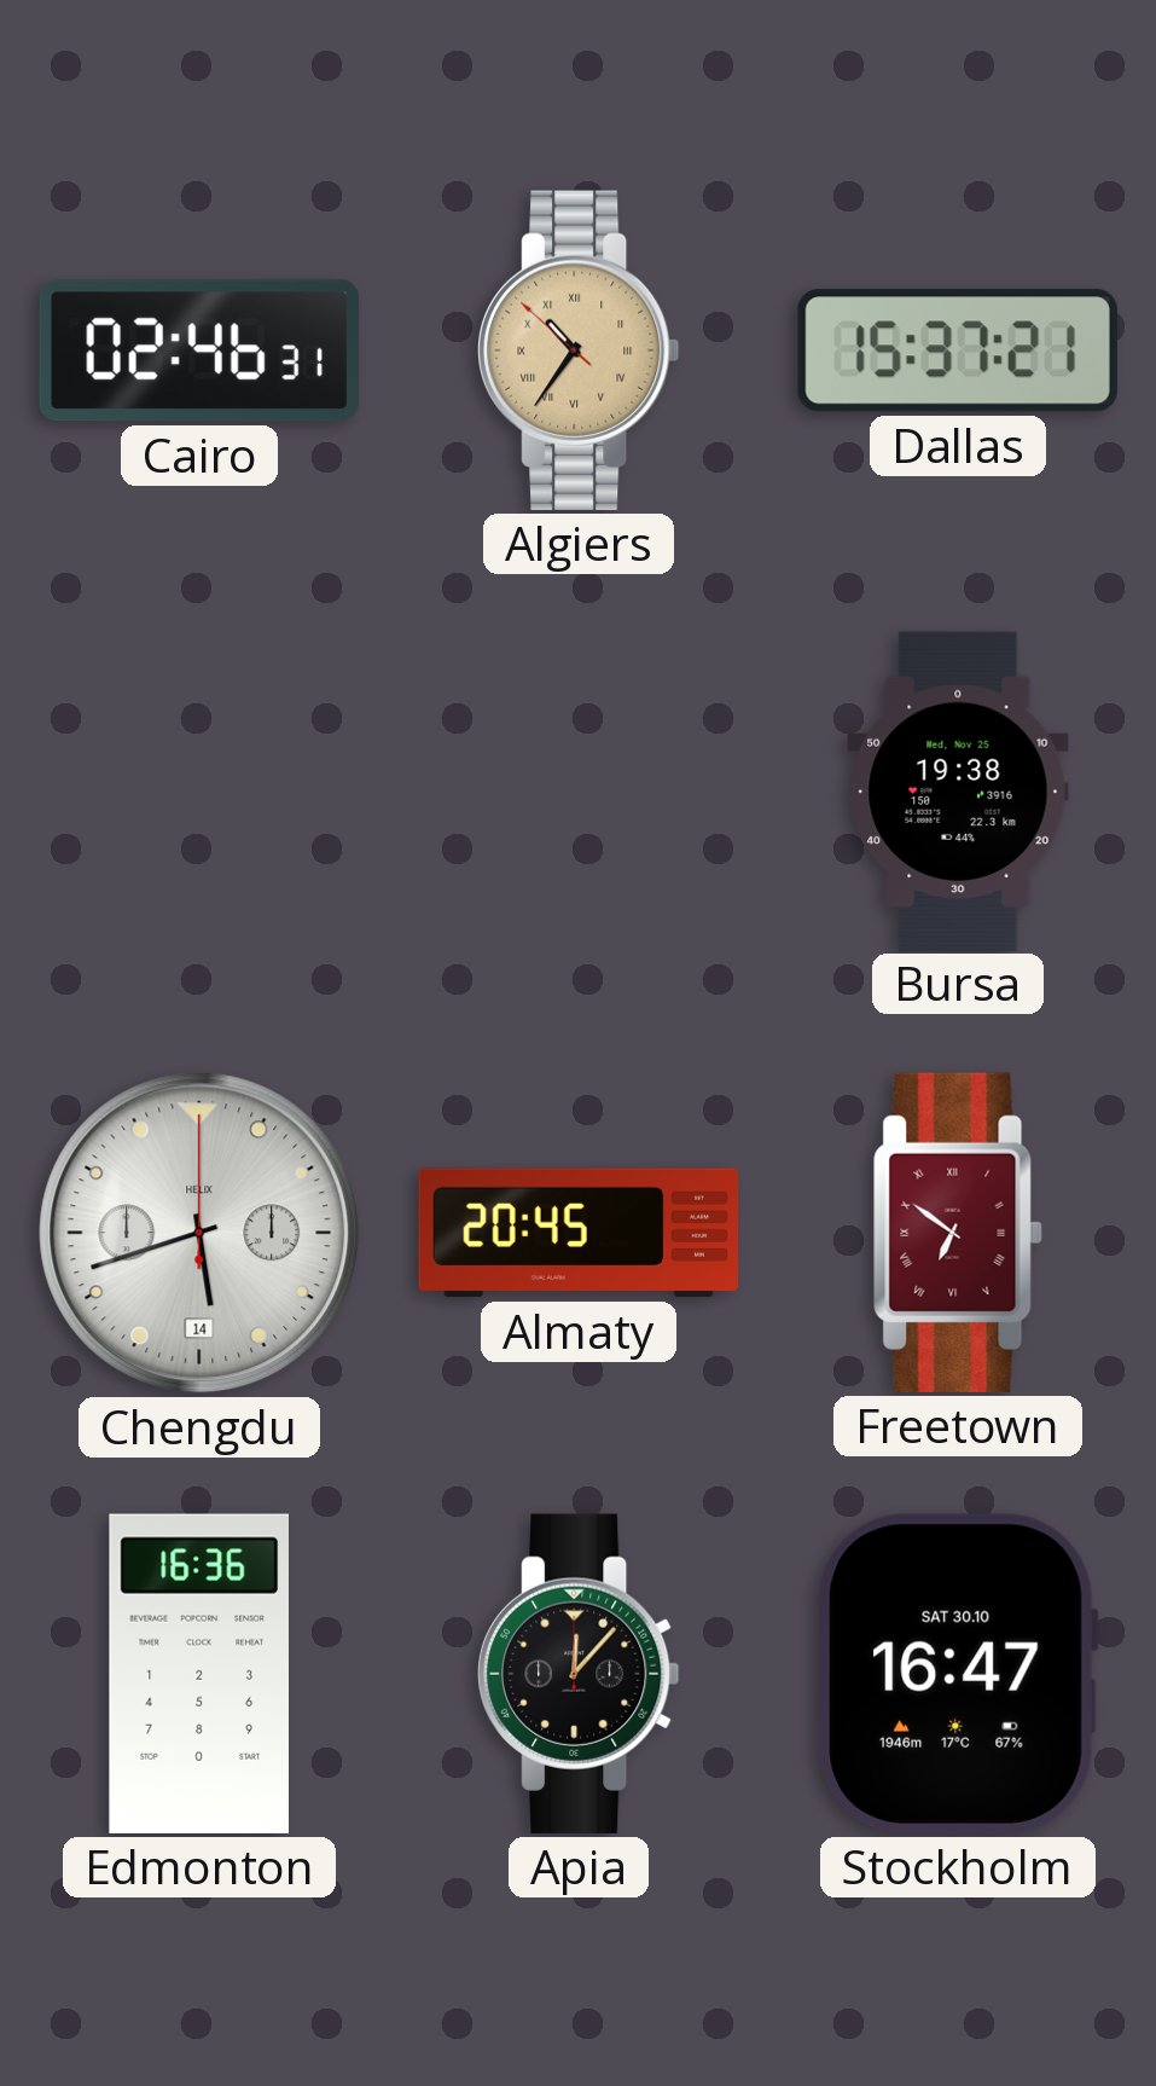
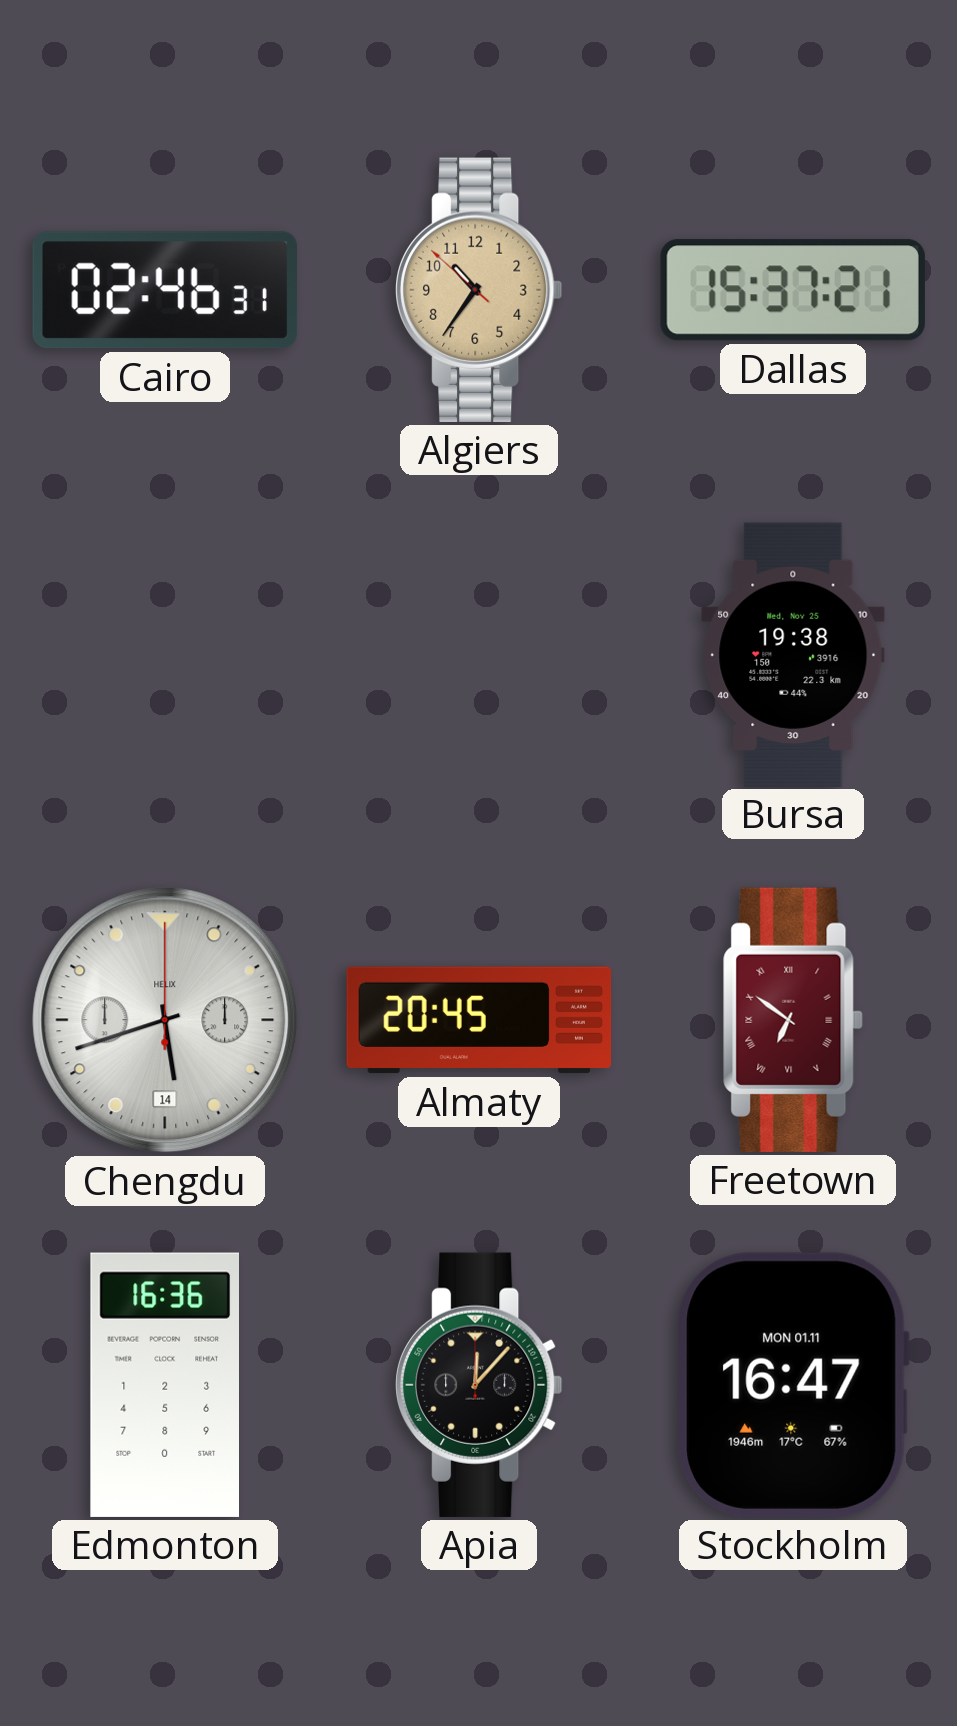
Algiers numerals: Roman -> Arabic
Stockholm date: SAT 30.10 -> MON 01.11
